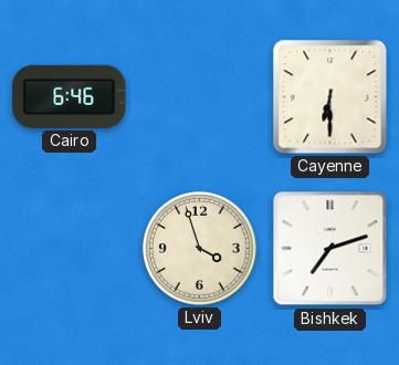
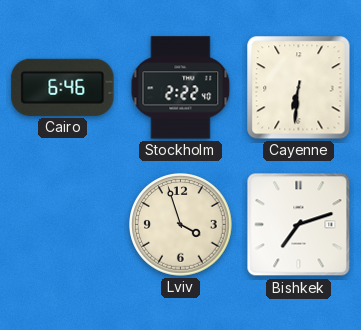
Stockholm: none -> 2:22
Cayenne: 6:30 -> 6:31
